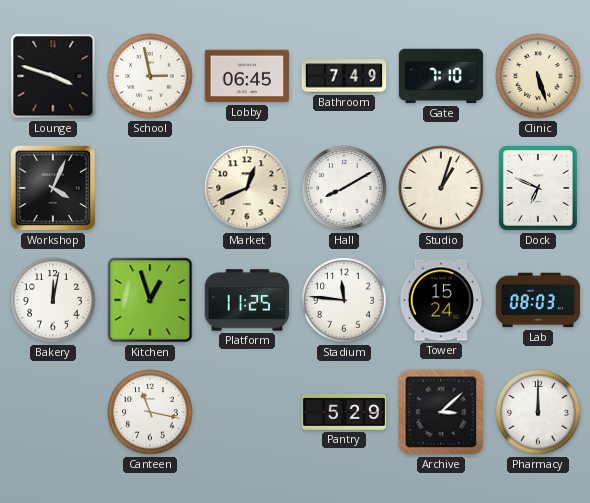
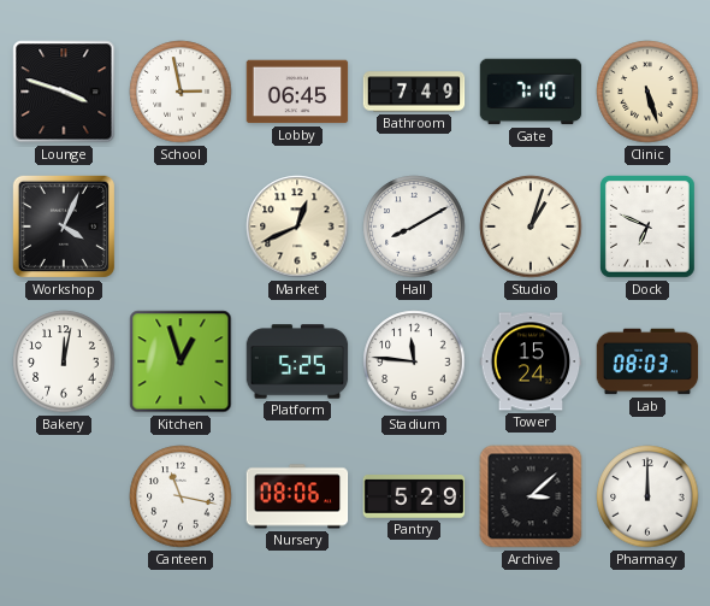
Platform: 11:25 -> 5:25
Nursery: none -> 08:06
